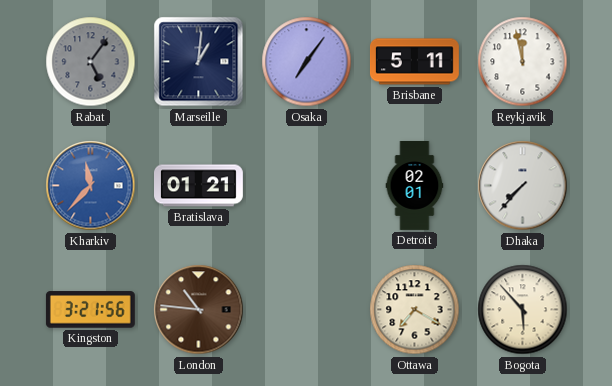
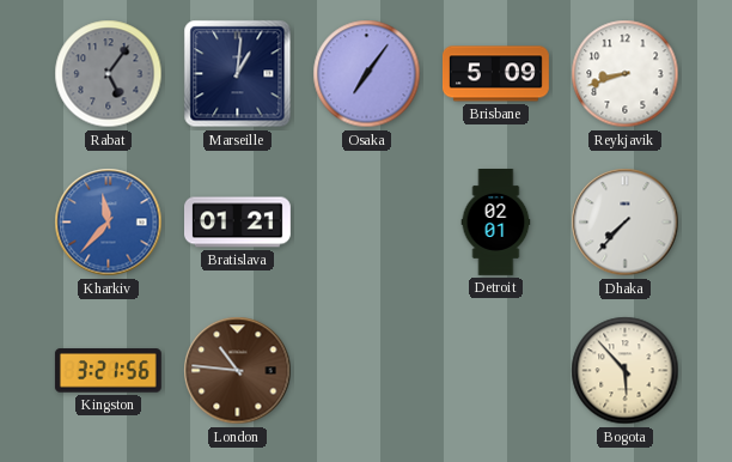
Brisbane: 5:11 -> 5:09
Reykjavik: 11:58 -> 8:42
Ottawa: 7:20 -> none
